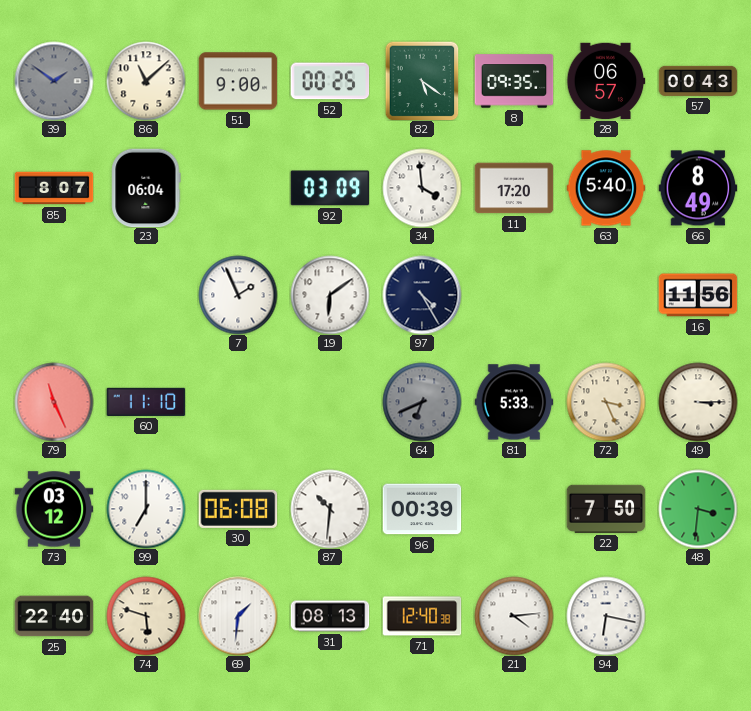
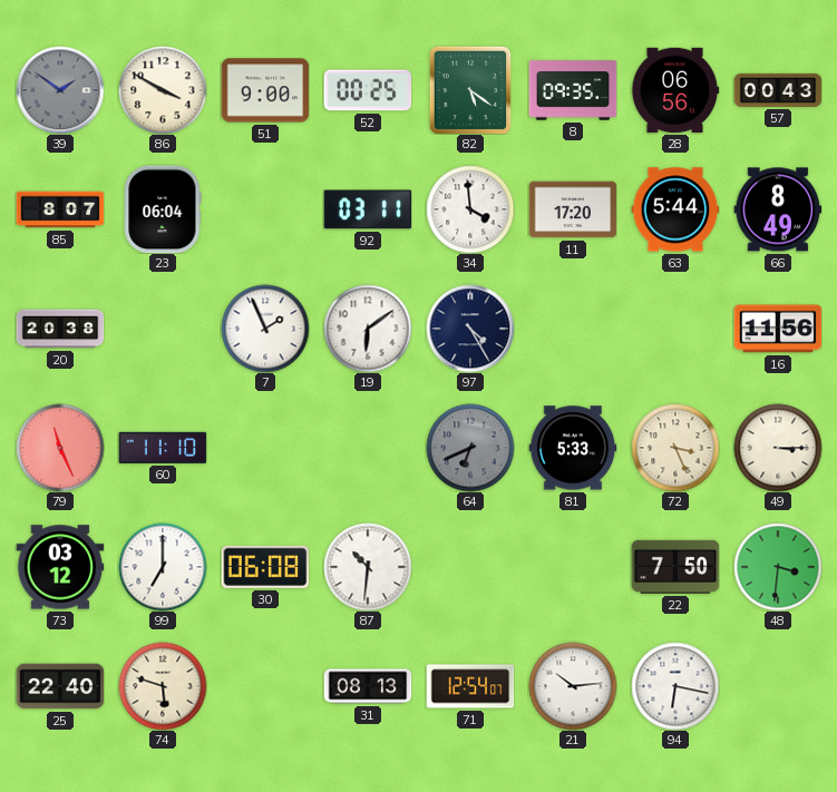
86: 11:08 -> 3:50
28: 06:57 -> 06:56
92: 03:09 -> 03:11
63: 5:40 -> 5:44
20: none -> 20:38
96: 00:39 -> none
69: 1:31 -> none
71: 12:40 -> 12:54
21: 4:14 -> 10:14
